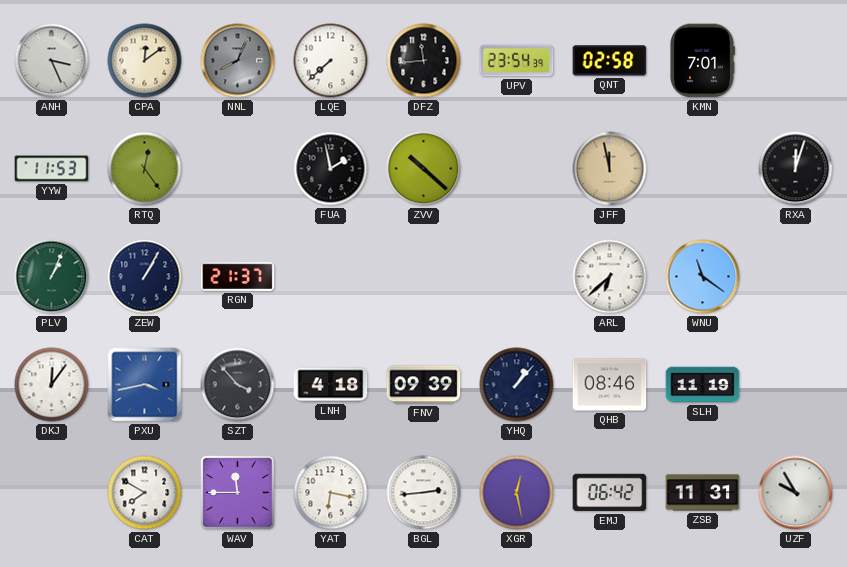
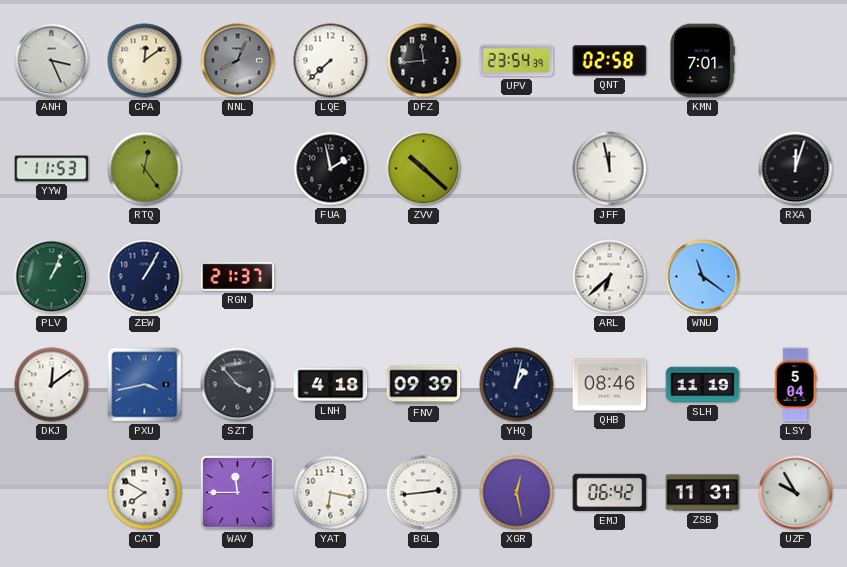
JFF dial: champagne -> white
DKJ: 12:06 -> 12:09
YHQ: 1:07 -> 1:02
LSY: none -> 5:04
